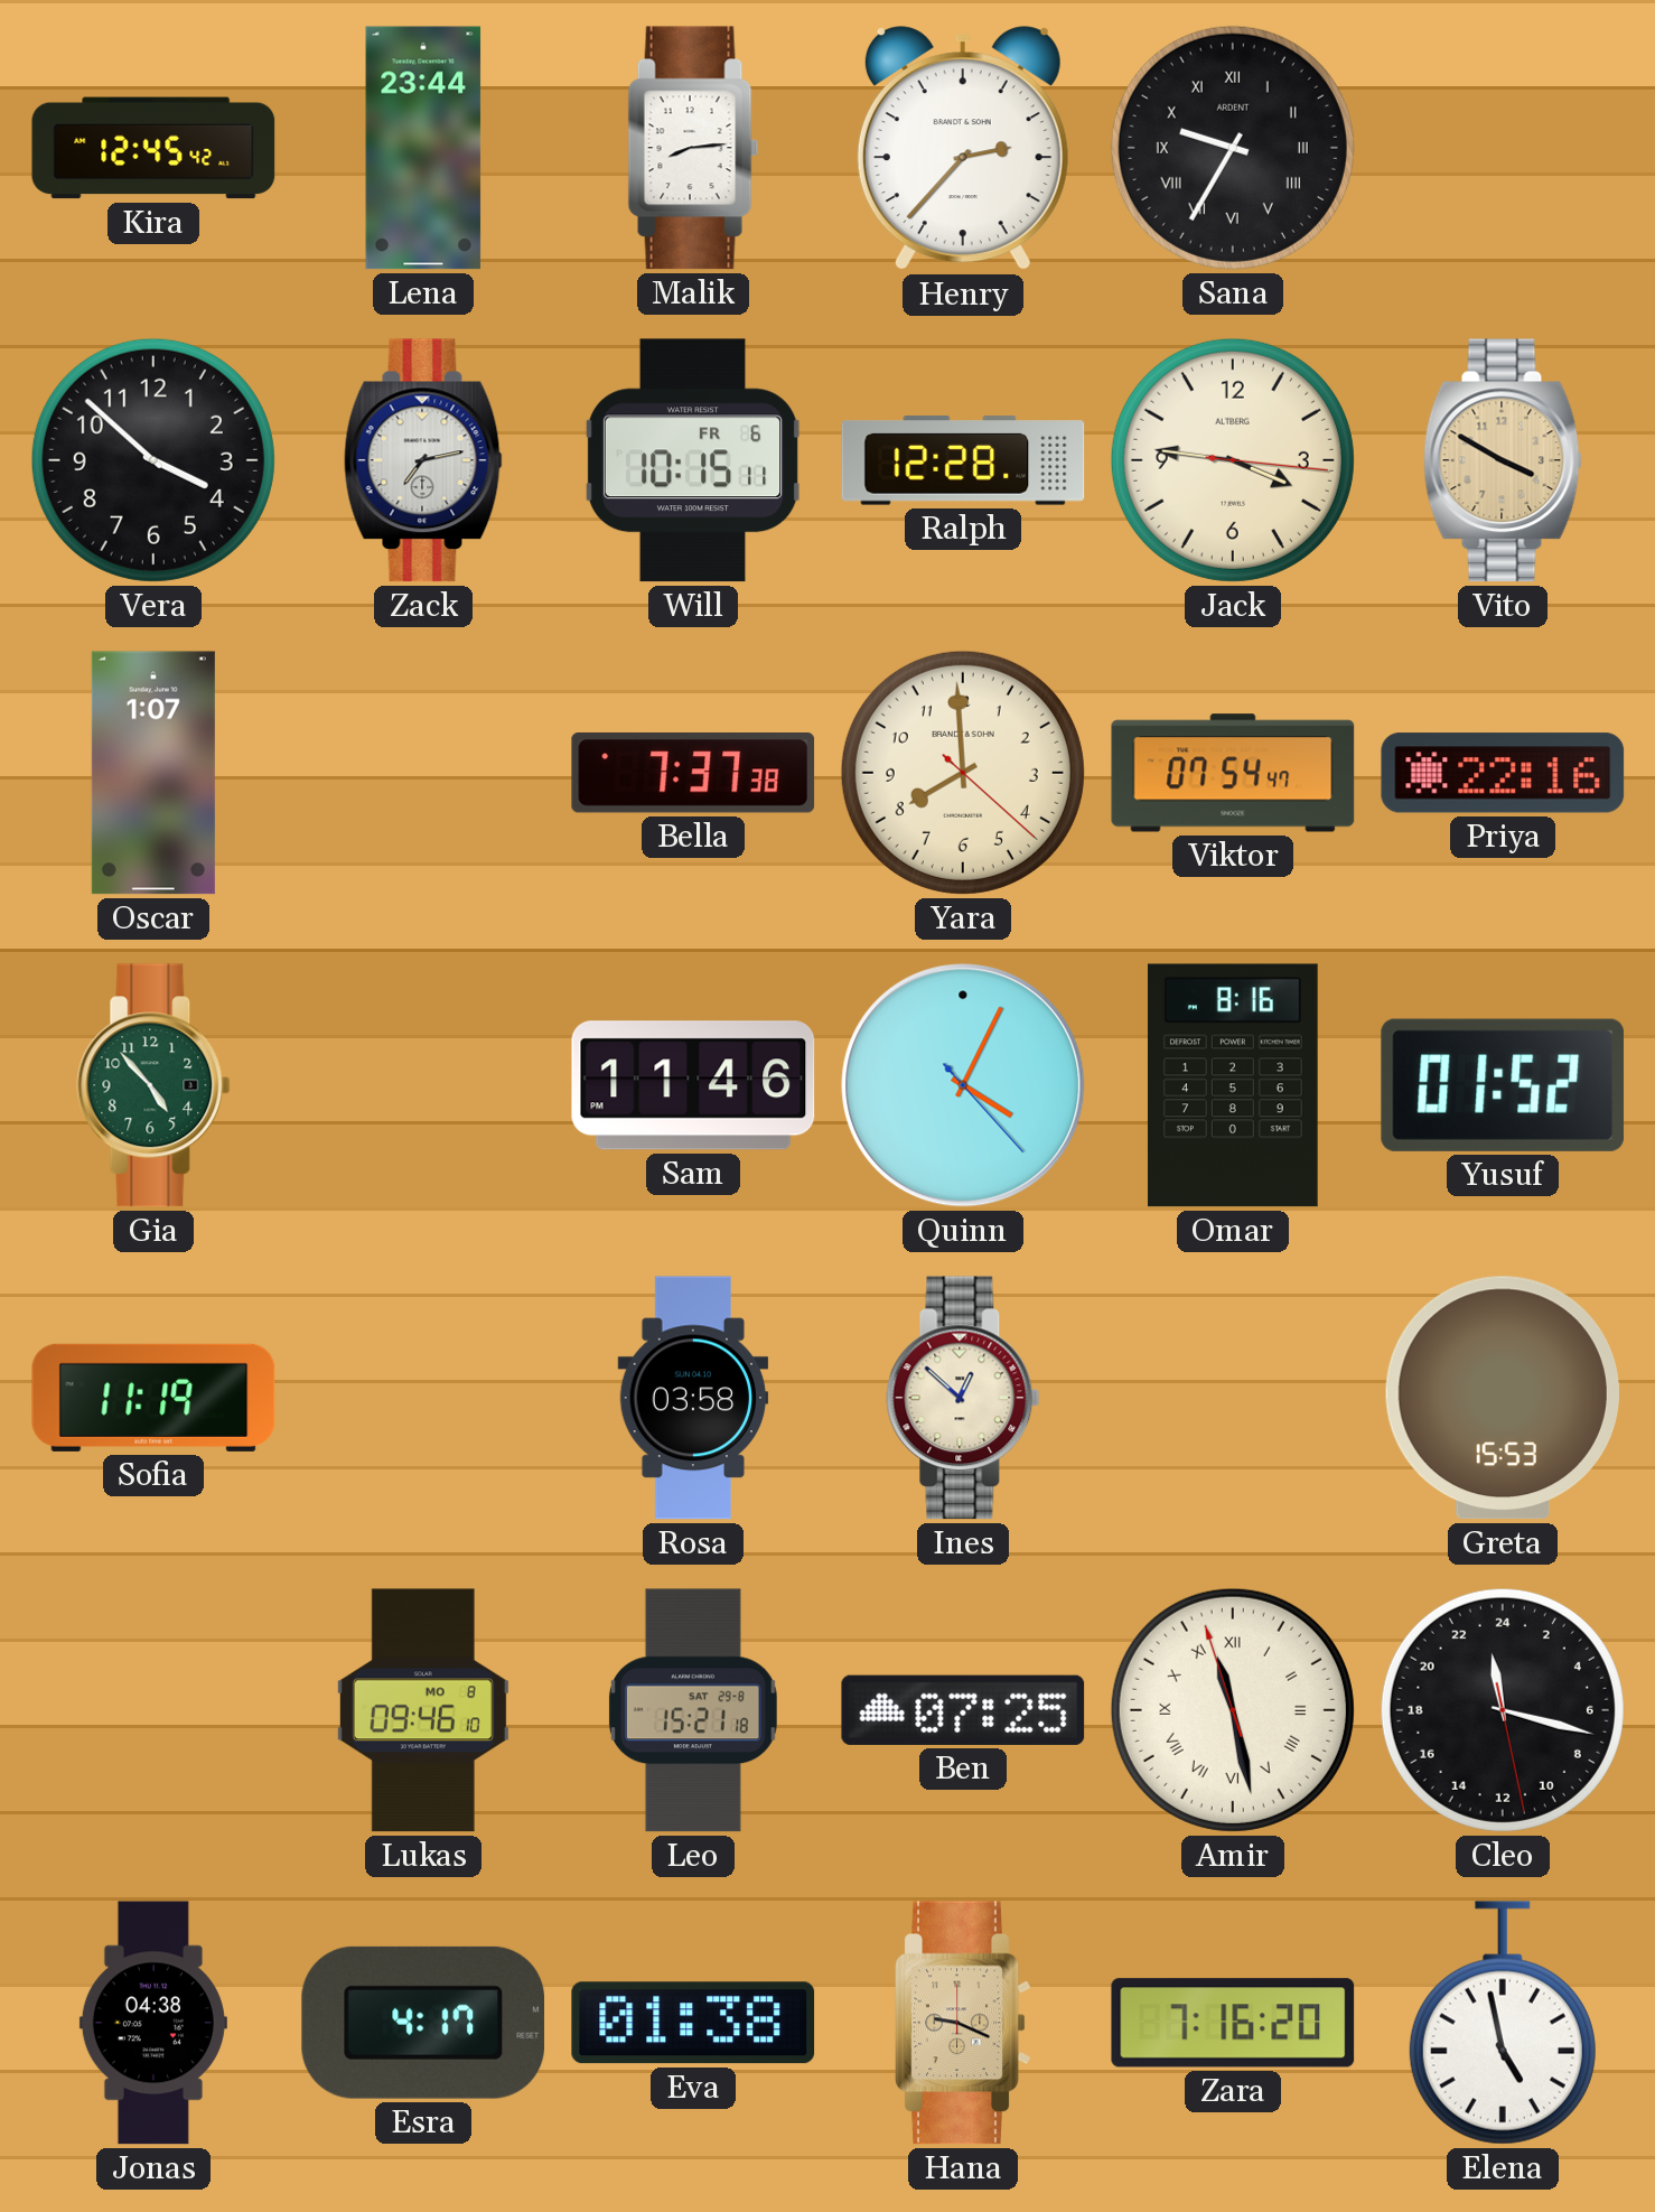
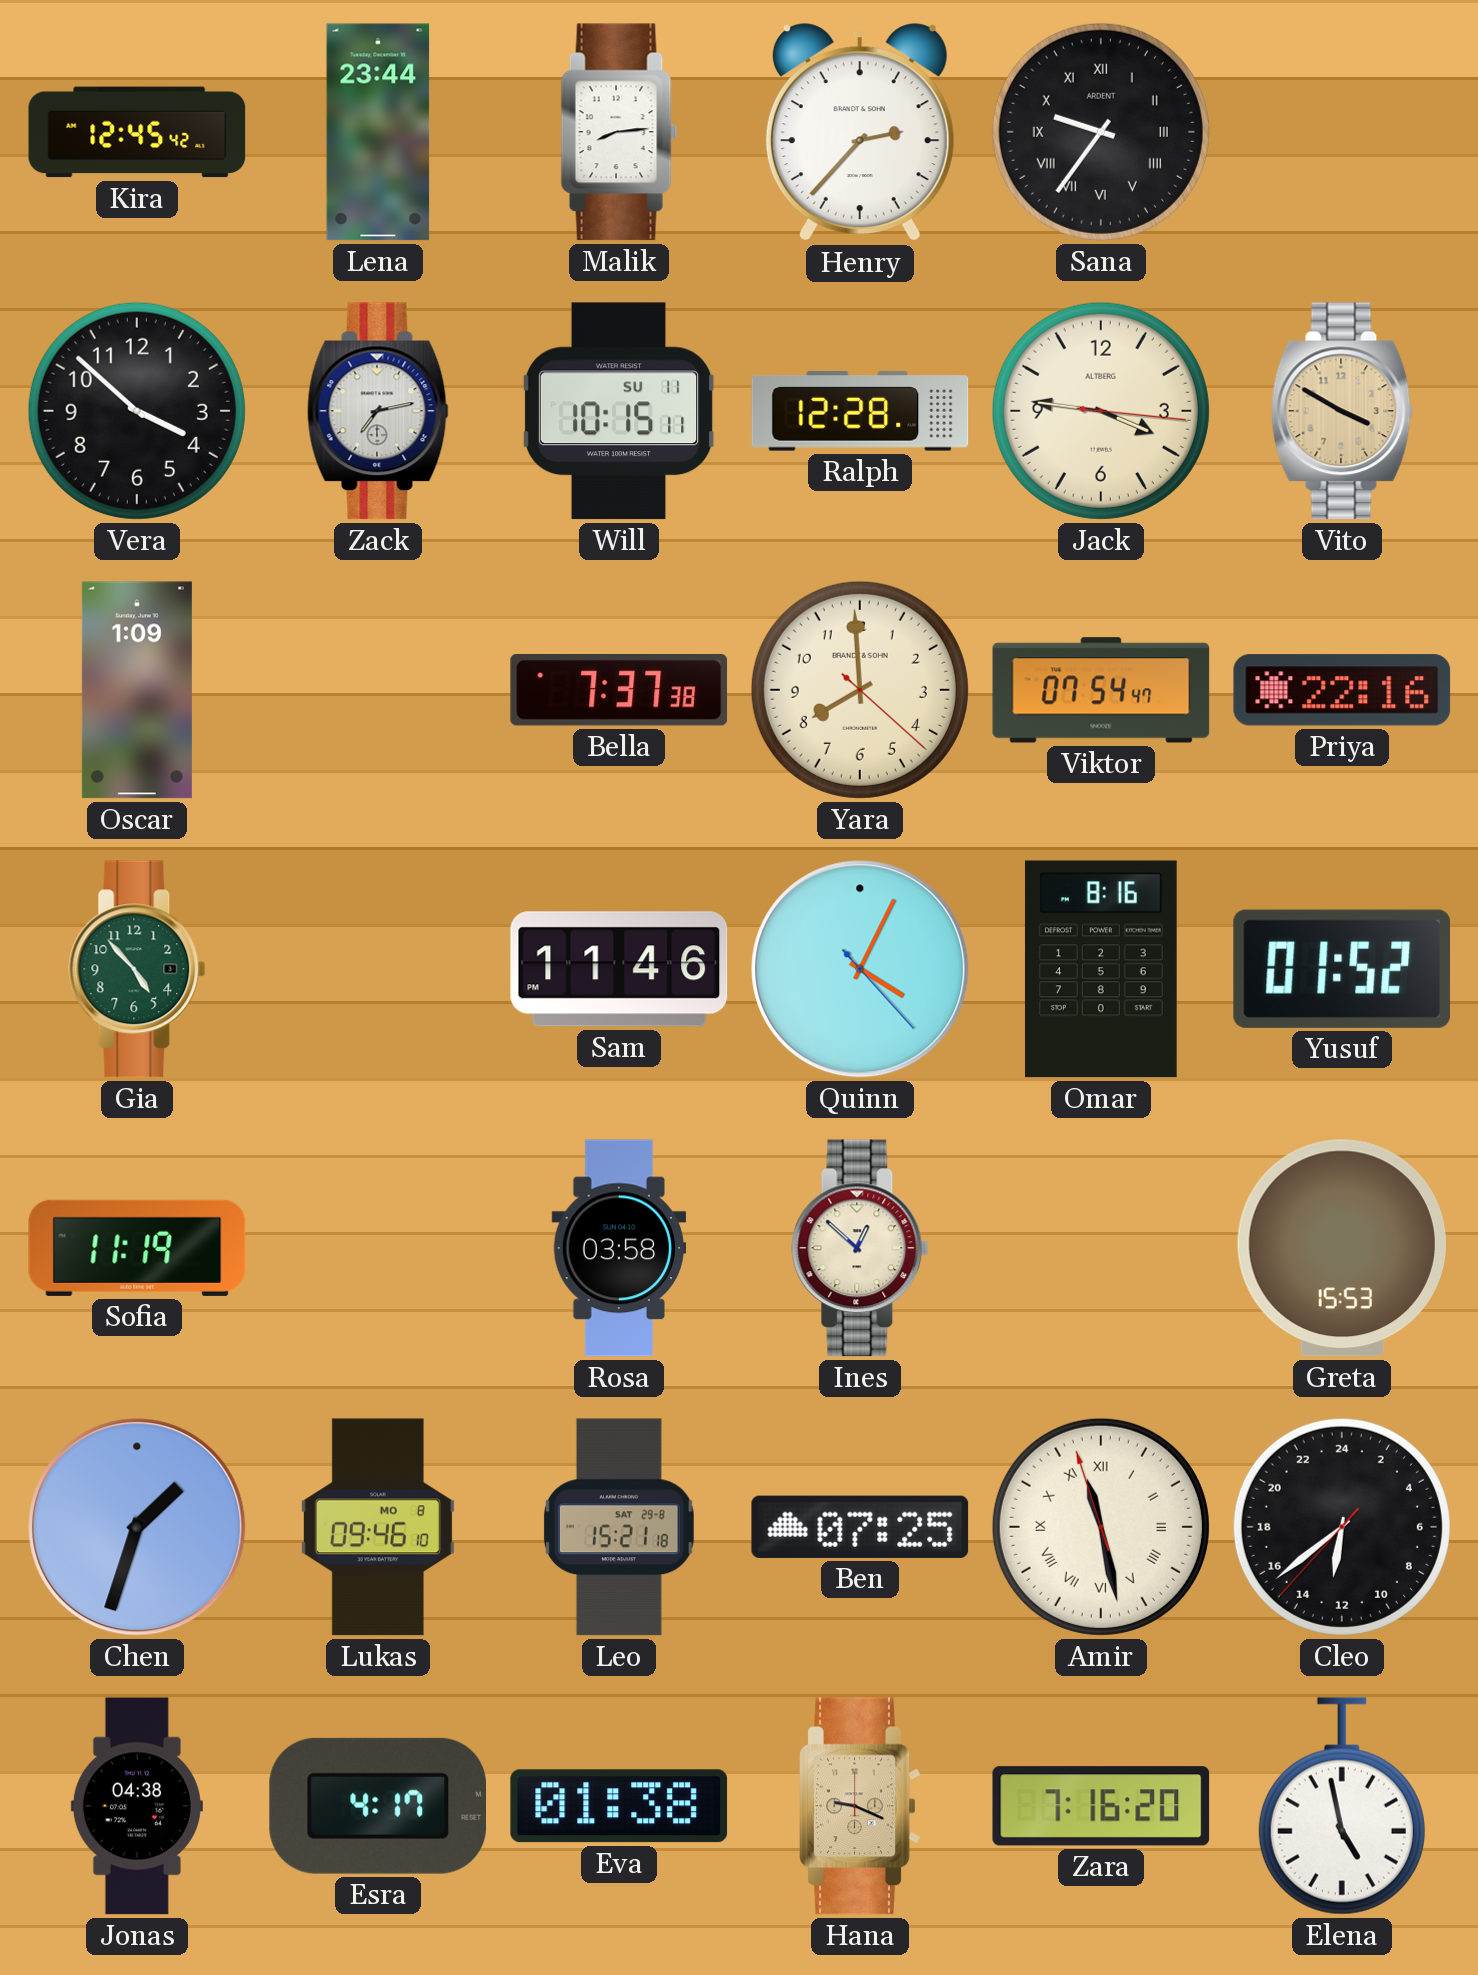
Sana: 9:35 -> 9:36
Will date: FR 6 -> SU 11
Oscar: 1:07 -> 1:09
Chen: none -> 1:33
Cleo: 23:17 -> 12:38
